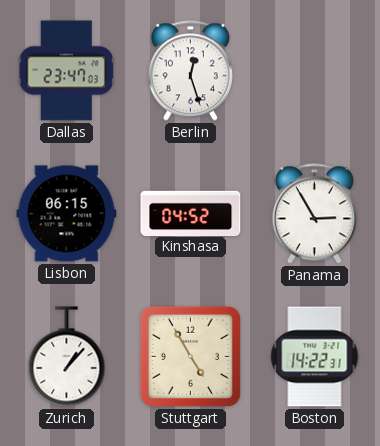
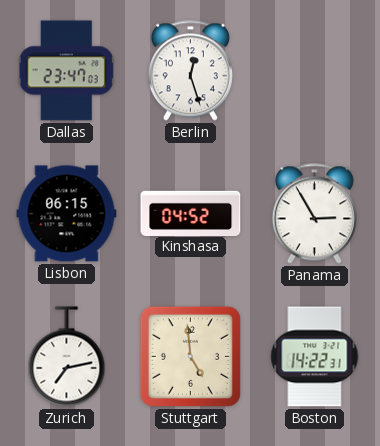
Zurich: 1:07 -> 7:13
Stuttgart: 4:55 -> 4:59
